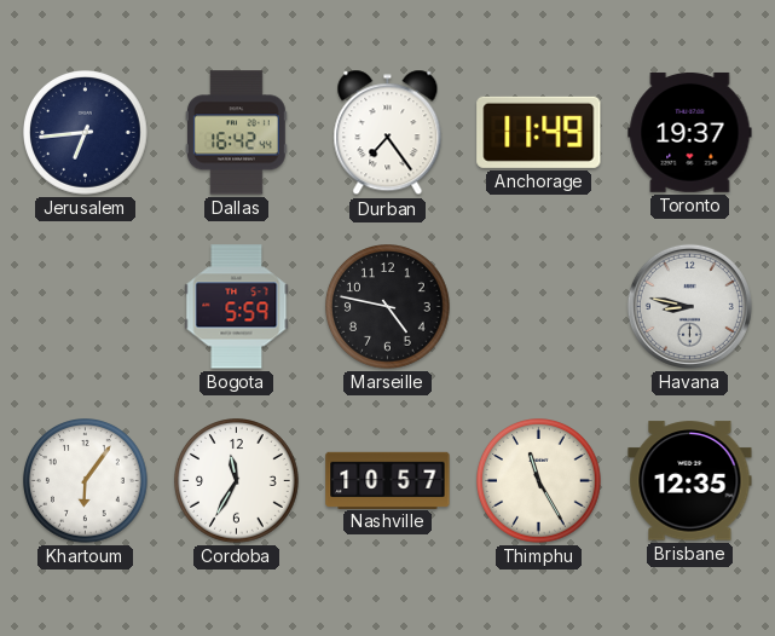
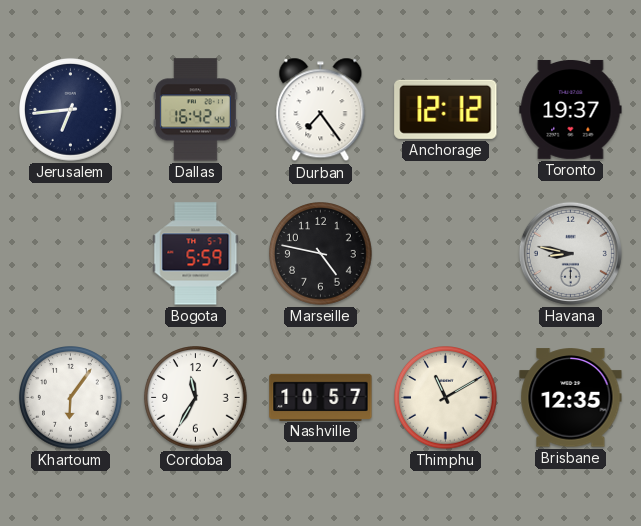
Anchorage: 11:49 -> 12:12
Thimphu: 11:25 -> 11:10
